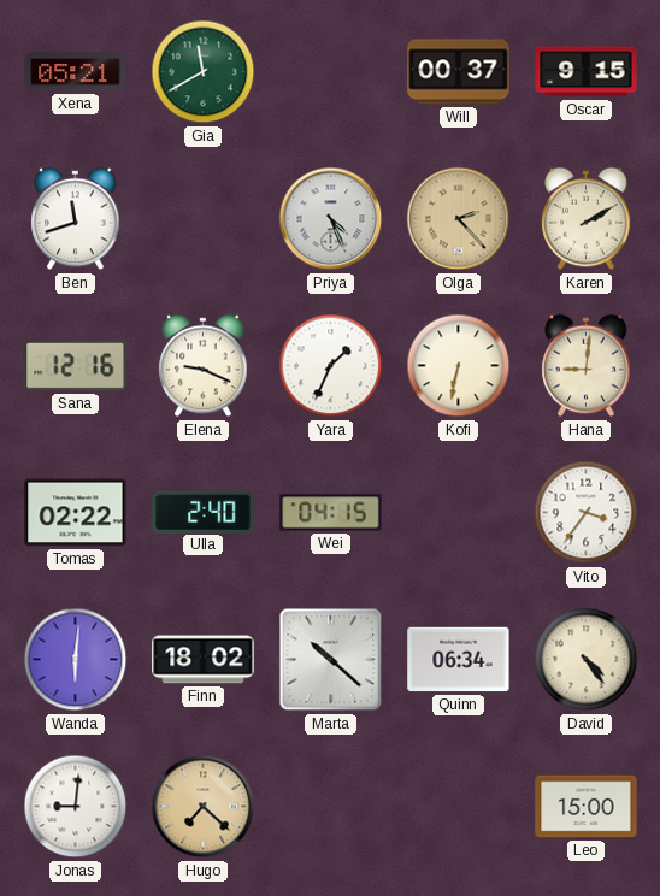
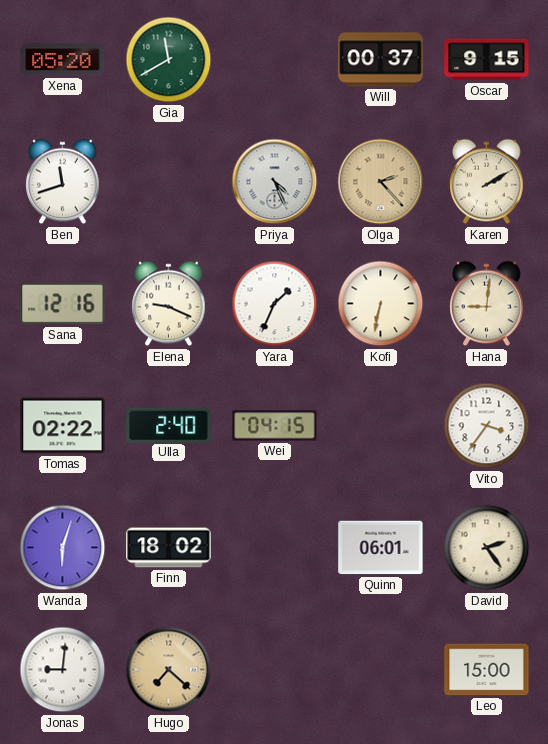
Xena: 05:21 -> 05:20
Wanda: 6:01 -> 6:03
Marta: 10:22 -> none
Quinn: 06:34 -> 06:01
David: 4:24 -> 2:24
